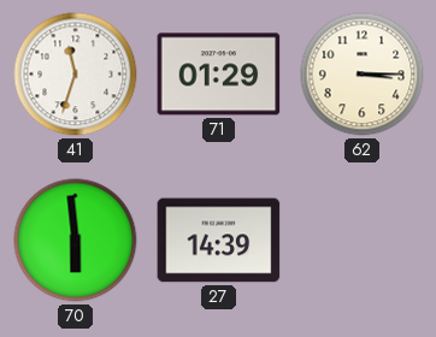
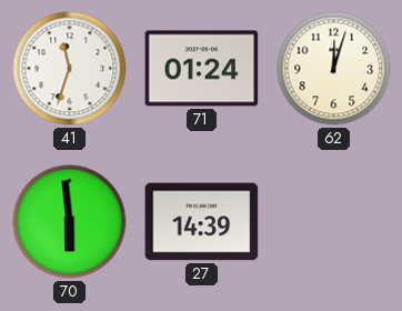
71: 01:29 -> 01:24
62: 3:15 -> 12:03
